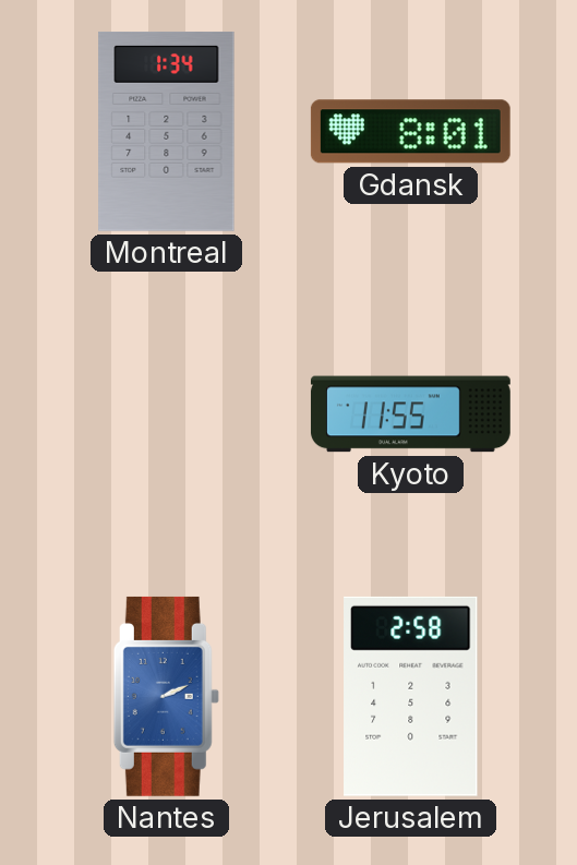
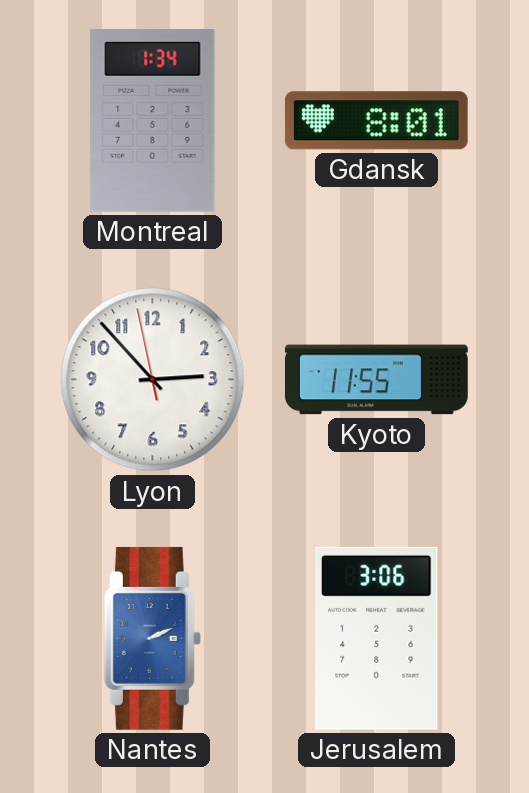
Lyon: none -> 2:52
Jerusalem: 2:58 -> 3:06
